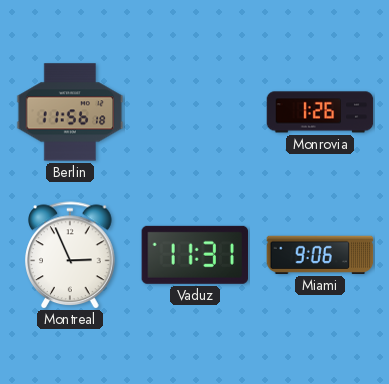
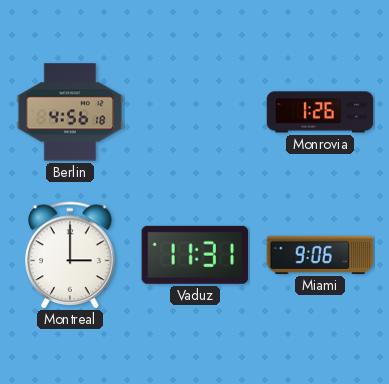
Berlin: 11:56 -> 4:56
Montreal: 2:56 -> 3:00
